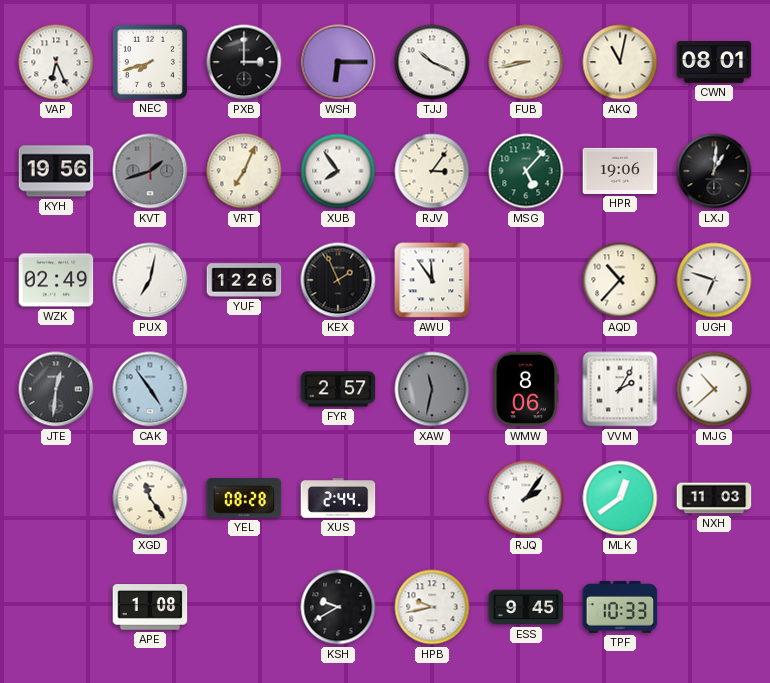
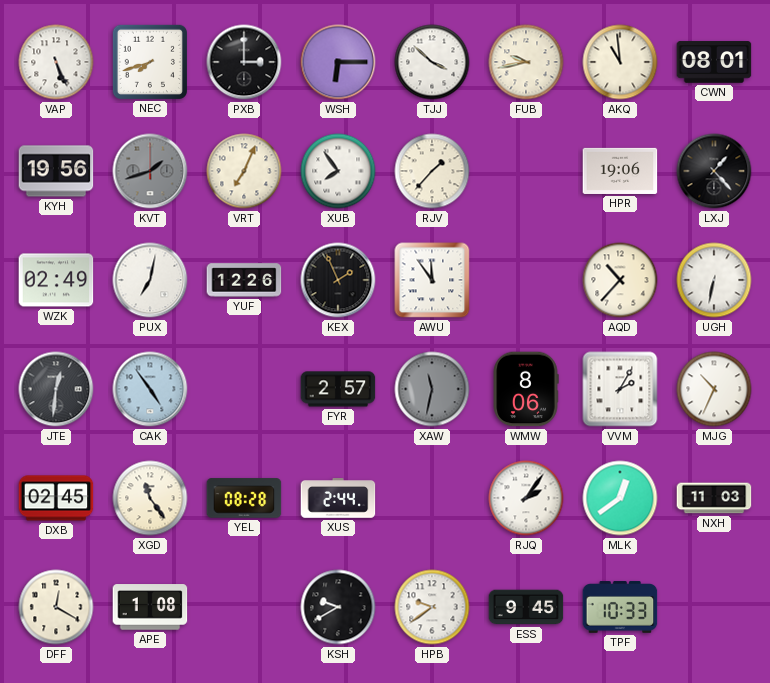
VAP: 6:26 -> 5:26
TJJ: 10:19 -> 3:52
FUB: 8:43 -> 9:43
AKQ: 11:02 -> 10:59
RJV: 3:06 -> 1:37
MSG: 5:07 -> none
LXJ: 1:01 -> 1:23
UGH: 6:48 -> 6:32
MJG: 10:38 -> 10:34
DXB: none -> 02:45
DFF: none -> 12:20
HPB: 9:43 -> 9:39
